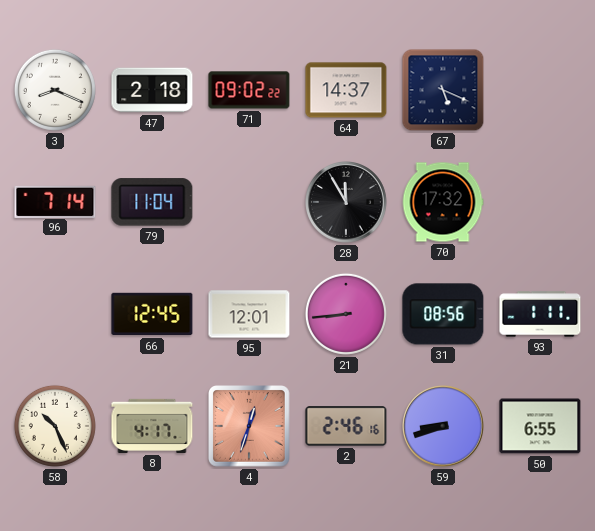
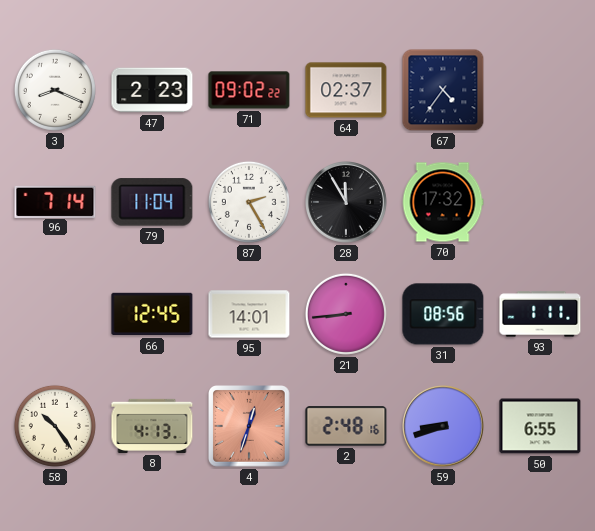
47: 2:18 -> 2:23
64: 14:37 -> 02:37
67: 5:19 -> 4:36
87: none -> 2:25
95: 12:01 -> 14:01
58: 10:26 -> 10:24
8: 4:17 -> 4:13
2: 2:46 -> 2:48
